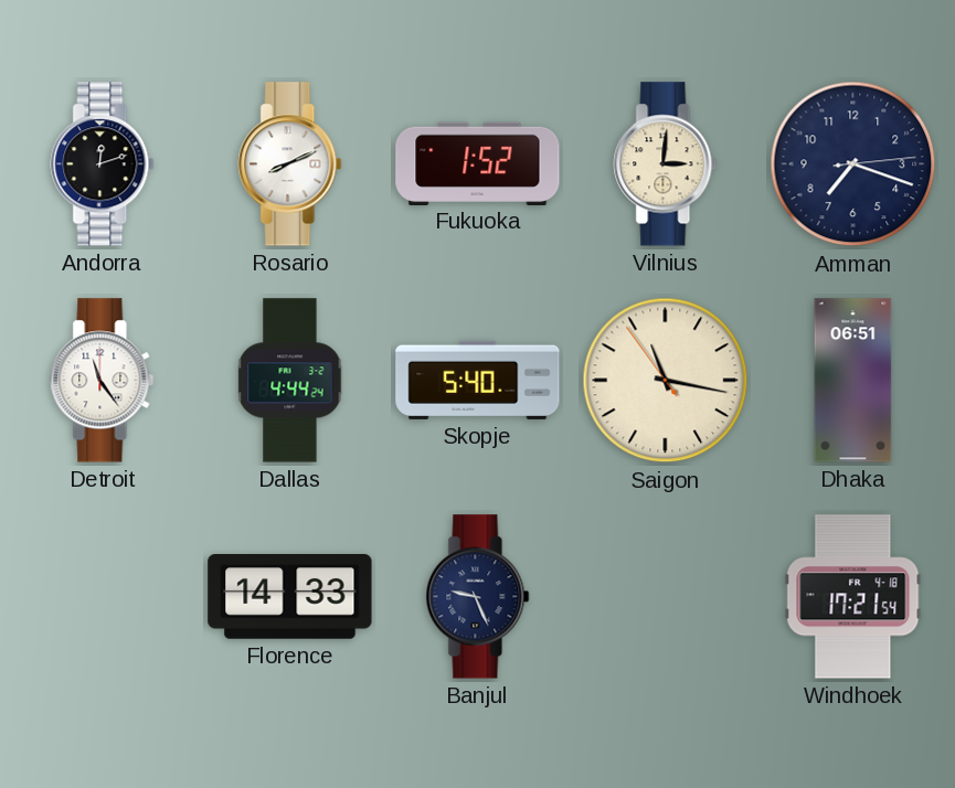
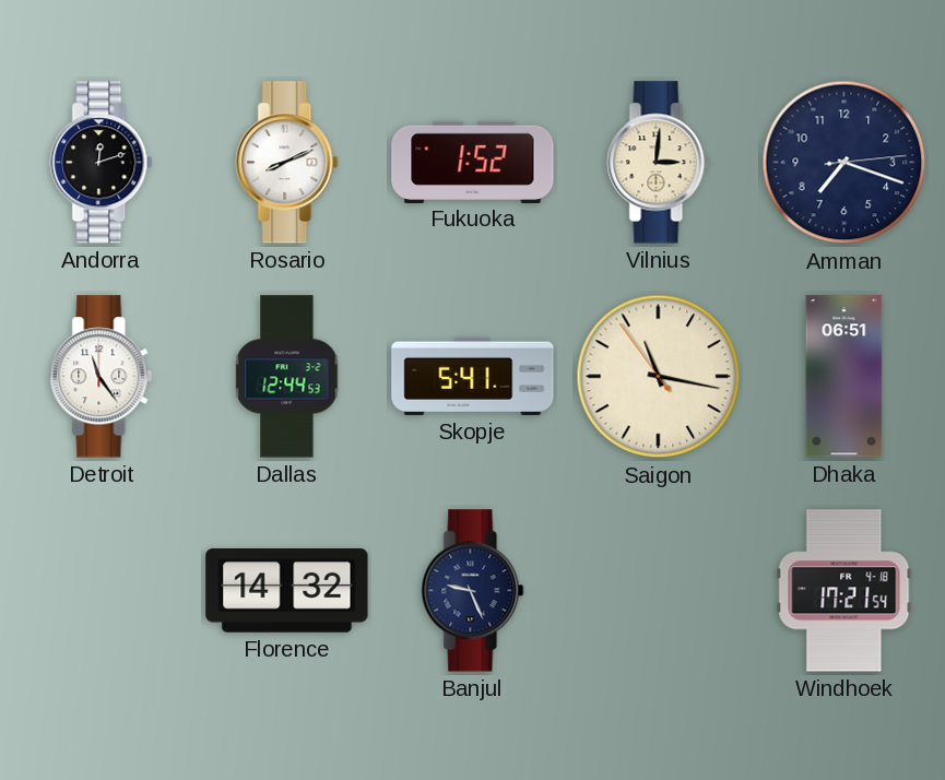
Dallas: 4:44 -> 12:44
Skopje: 5:40 -> 5:41
Florence: 14:33 -> 14:32
